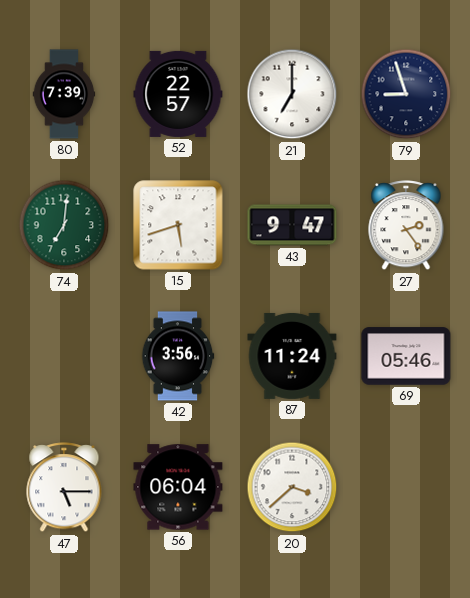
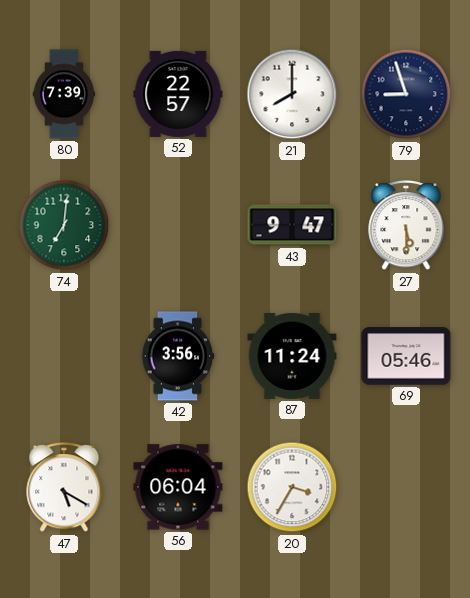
21: 7:00 -> 8:00
15: 5:42 -> none
27: 2:24 -> 5:30
47: 5:15 -> 5:20
20: 3:38 -> 3:35
